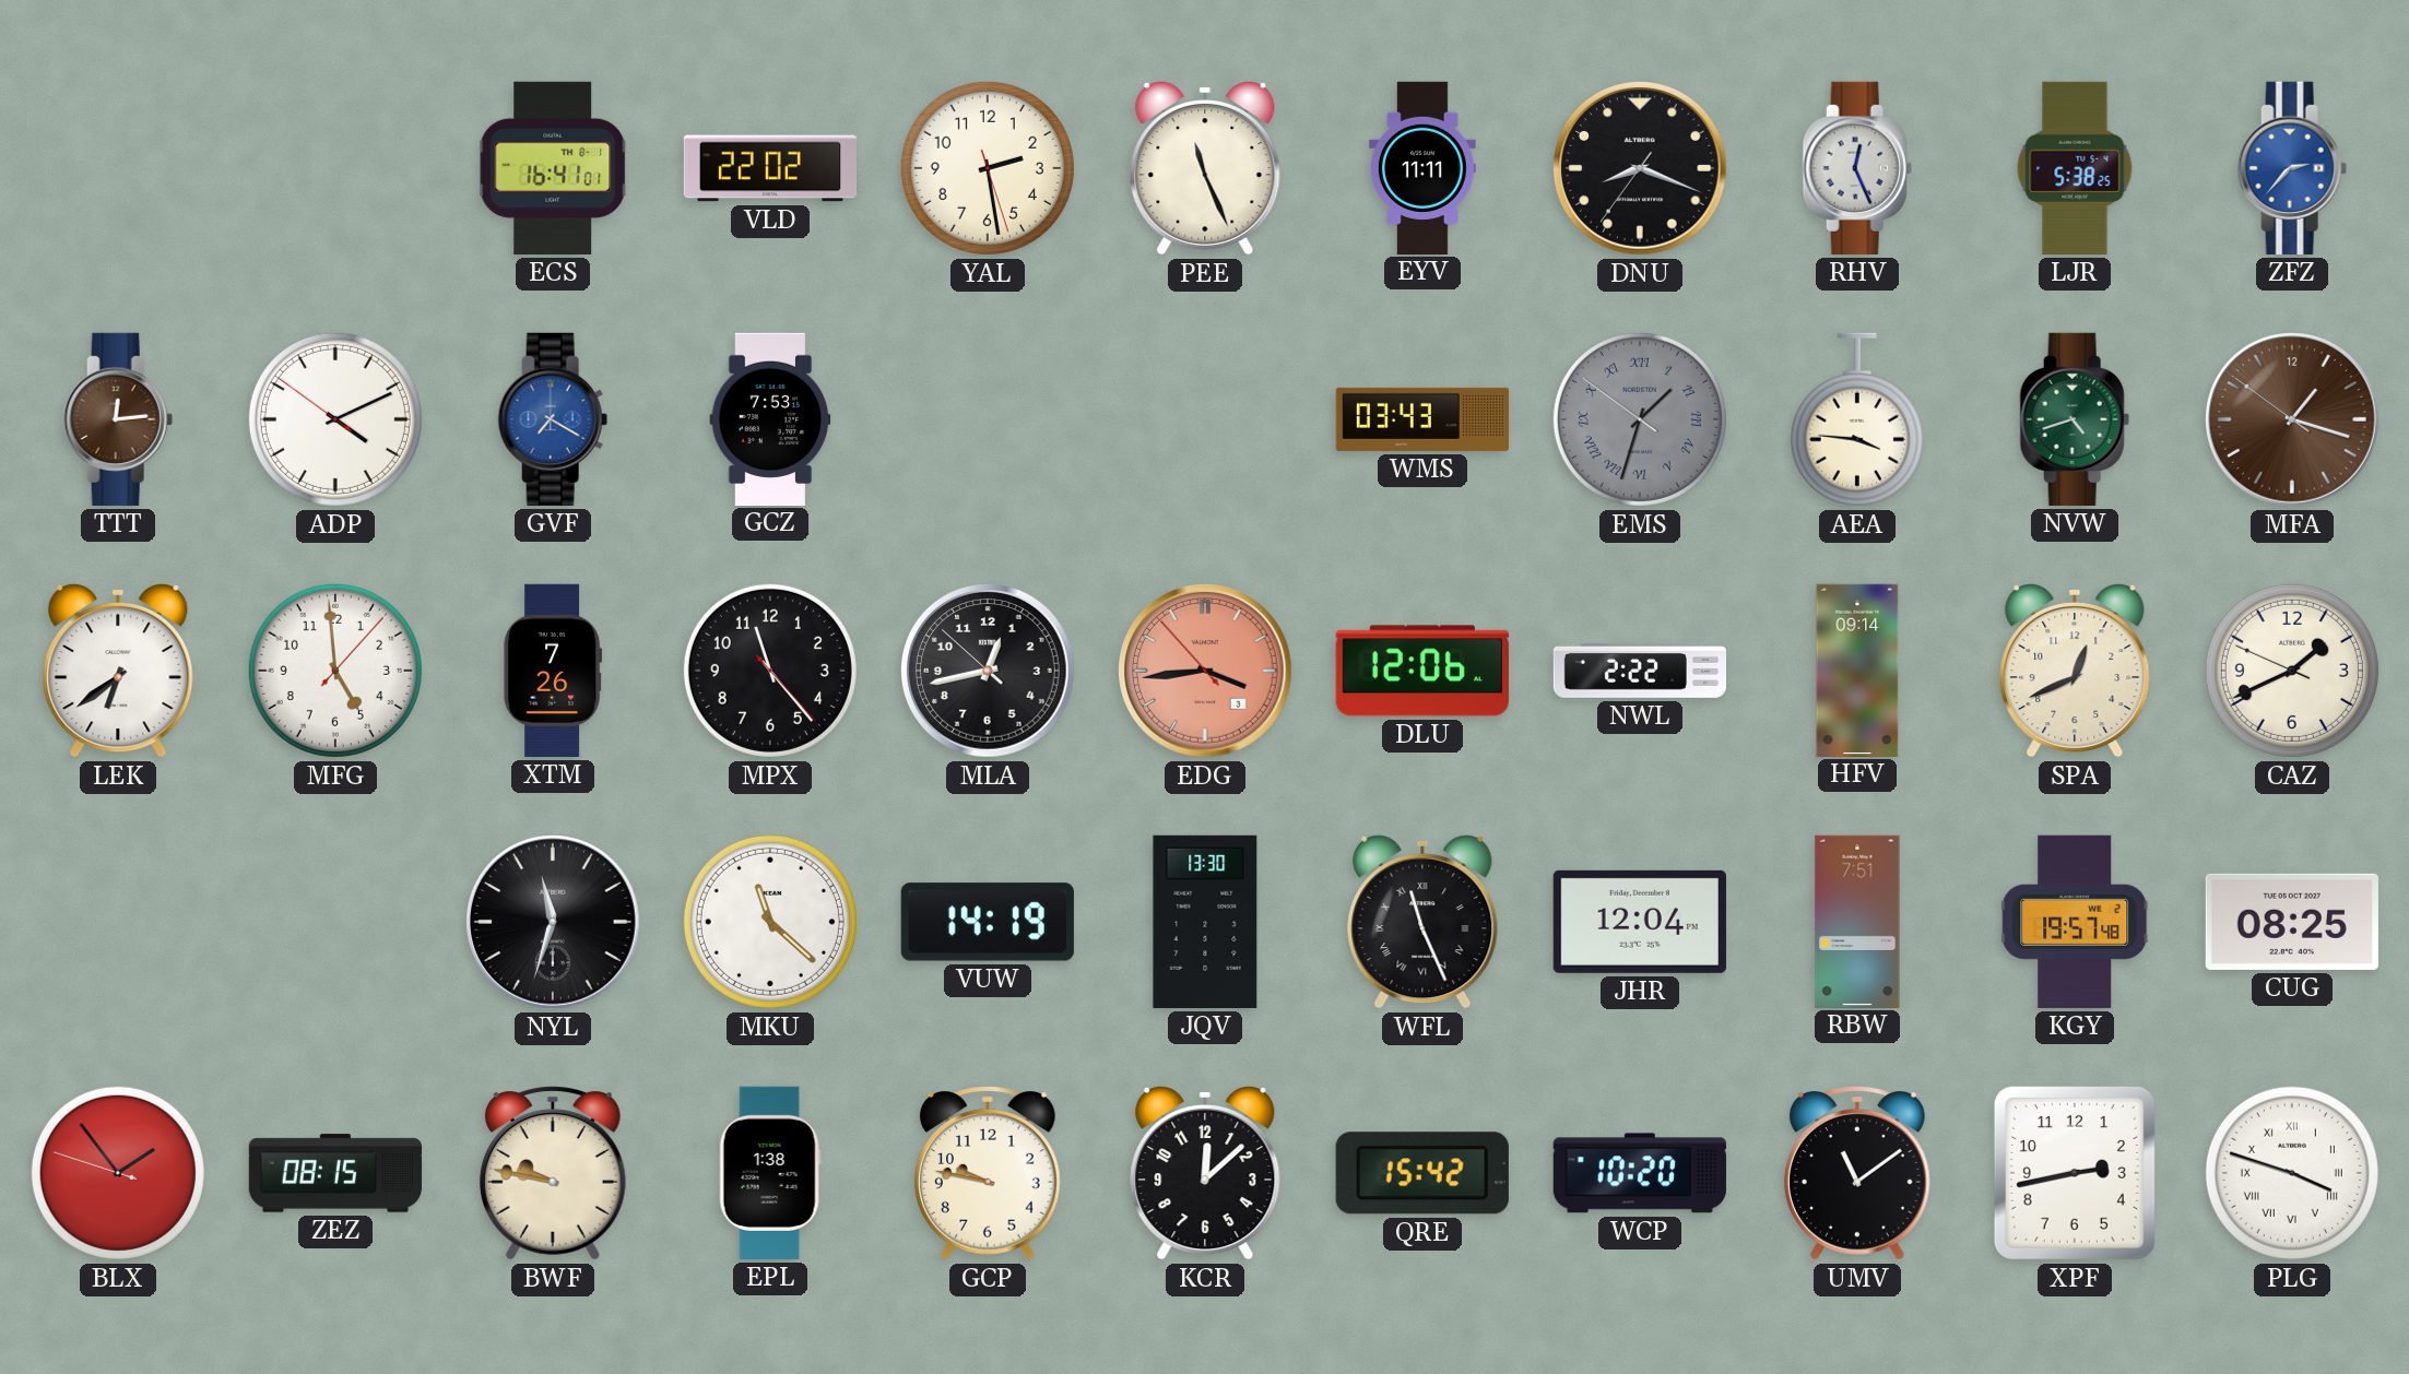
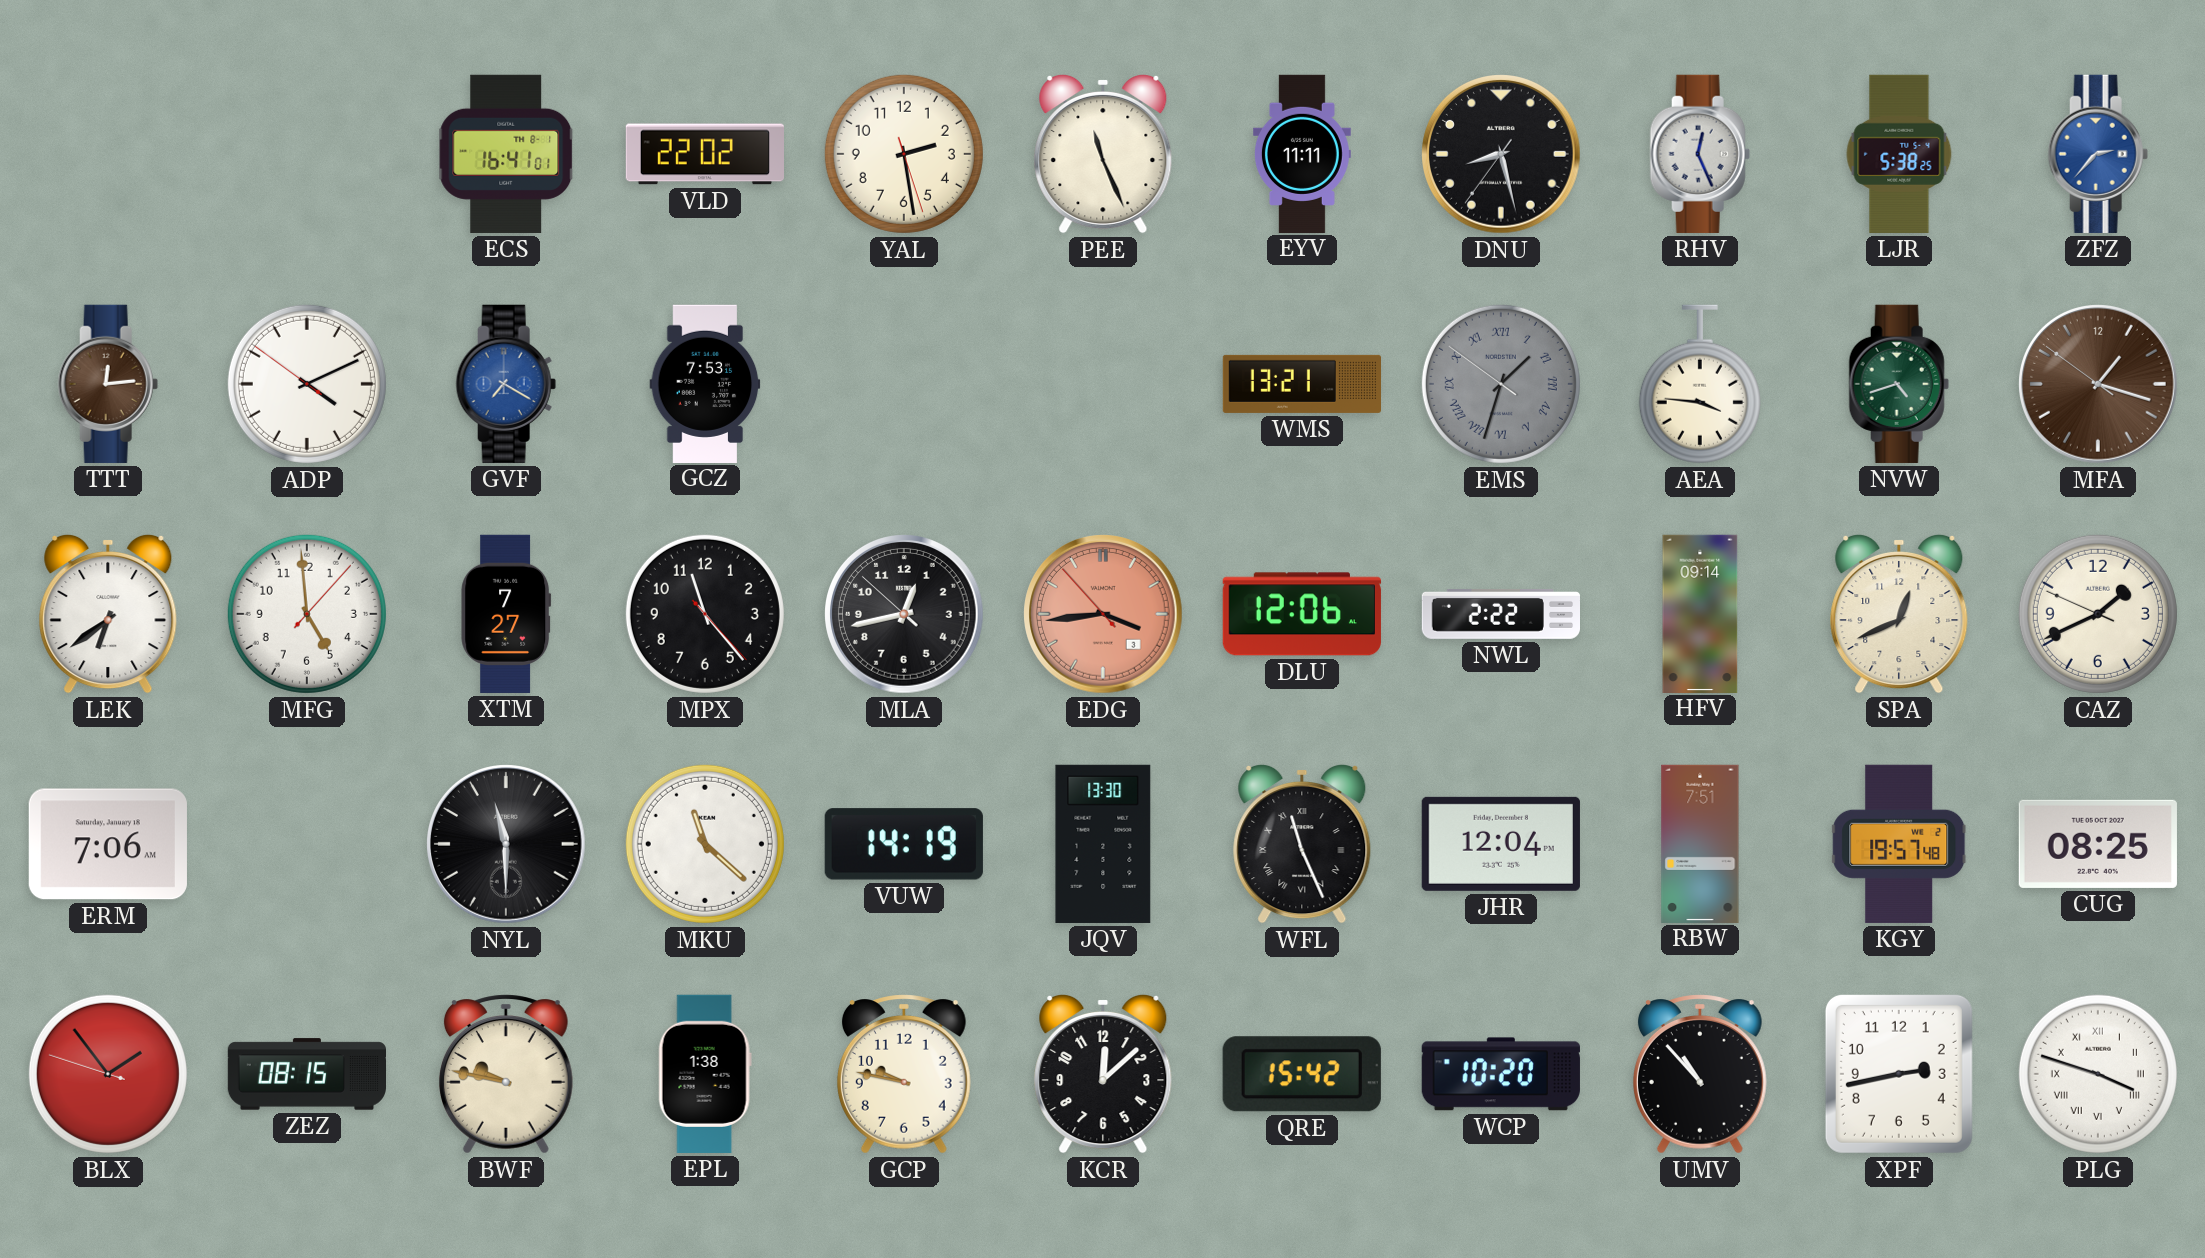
DNU: 8:18 -> 8:27
WMS: 03:43 -> 13:21
XTM: 7:26 -> 7:27
ERM: none -> 7:06
NYL: 11:33 -> 11:30
UMV: 11:09 -> 10:53
